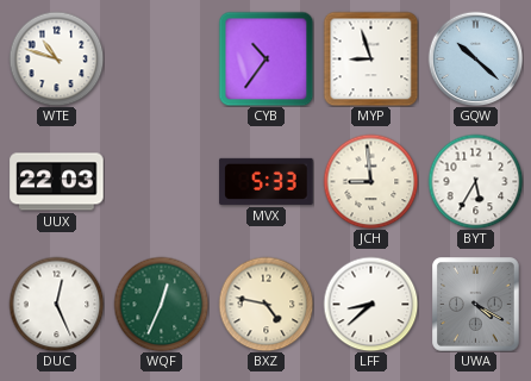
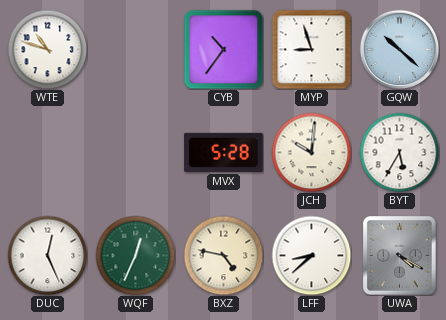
UUX: 22:03 -> none
MVX: 5:33 -> 5:28
JCH: 8:59 -> 10:01
